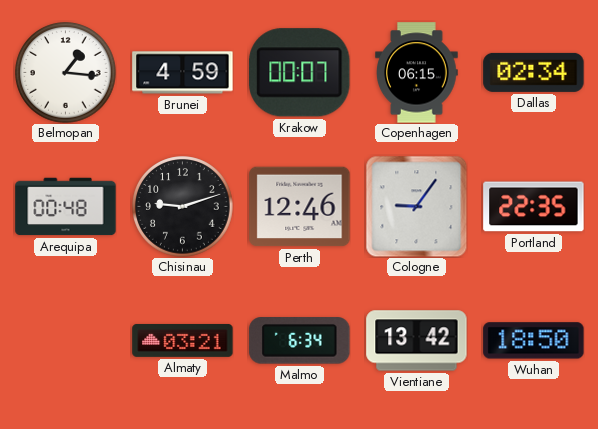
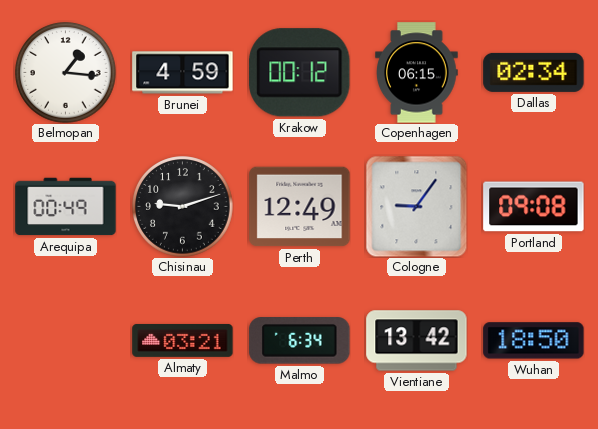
Krakow: 00:07 -> 00:12
Arequipa: 00:48 -> 00:49
Perth: 12:46 -> 12:49
Portland: 22:35 -> 09:08
